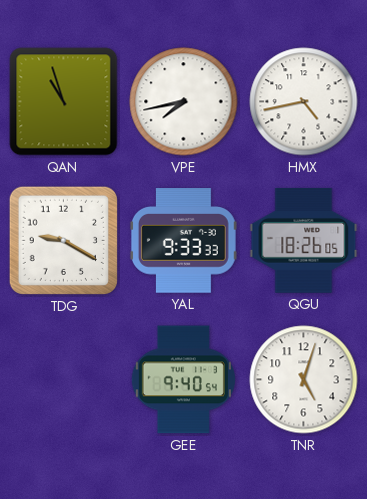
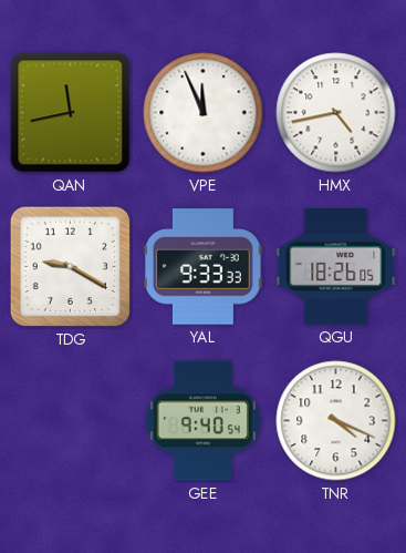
QAN: 10:57 -> 11:43
VPE: 7:43 -> 11:56
TNR: 5:03 -> 4:19
